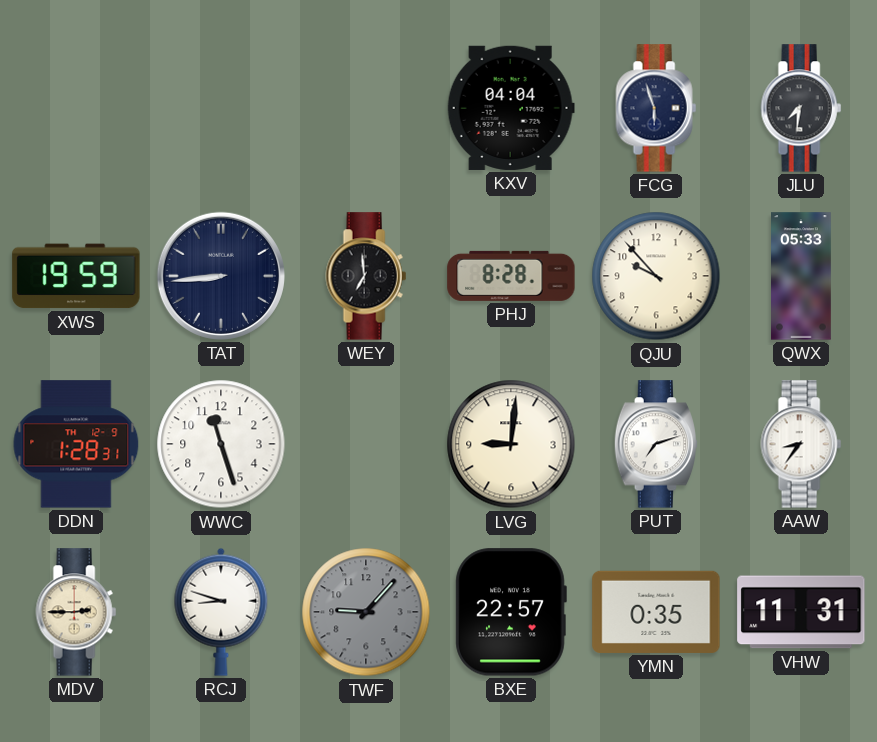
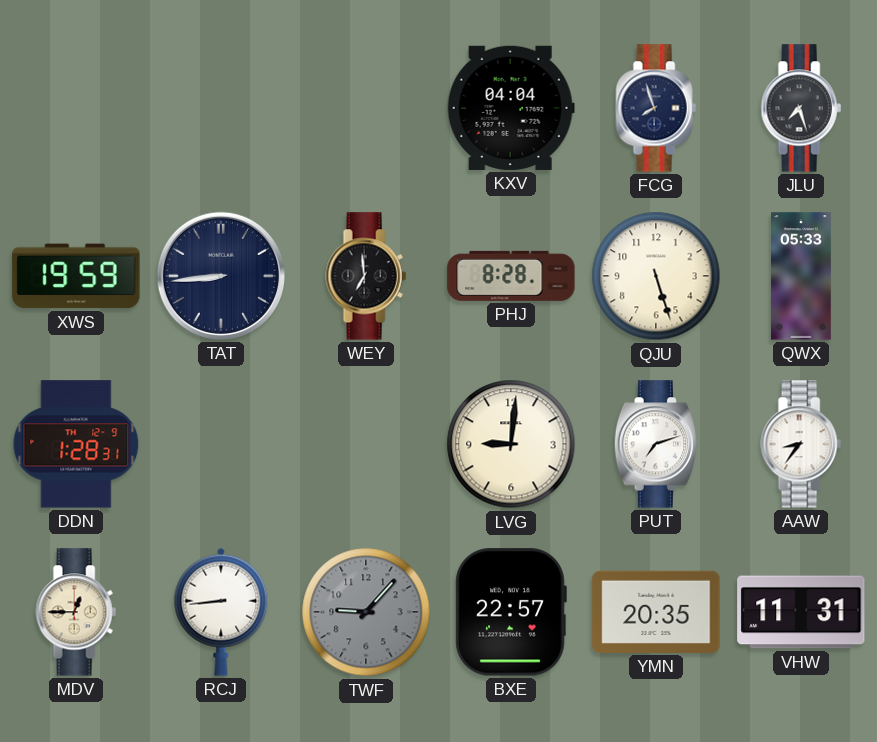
FCG: 5:57 -> 7:57
JLU: 7:31 -> 7:27
QJU: 9:53 -> 5:27
WWC: 11:27 -> none
MDV: 2:45 -> 12:45
RCJ: 8:48 -> 8:44
YMN: 0:35 -> 20:35
